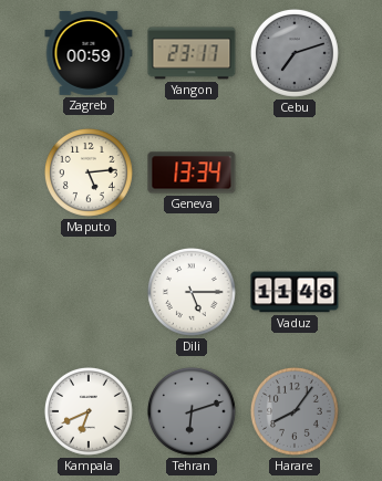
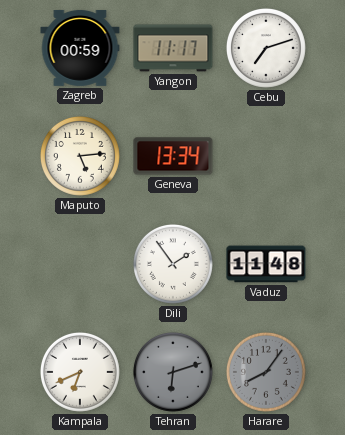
Yangon: 23:17 -> 11:17
Cebu dial: grey -> white
Dili: 5:15 -> 1:54
